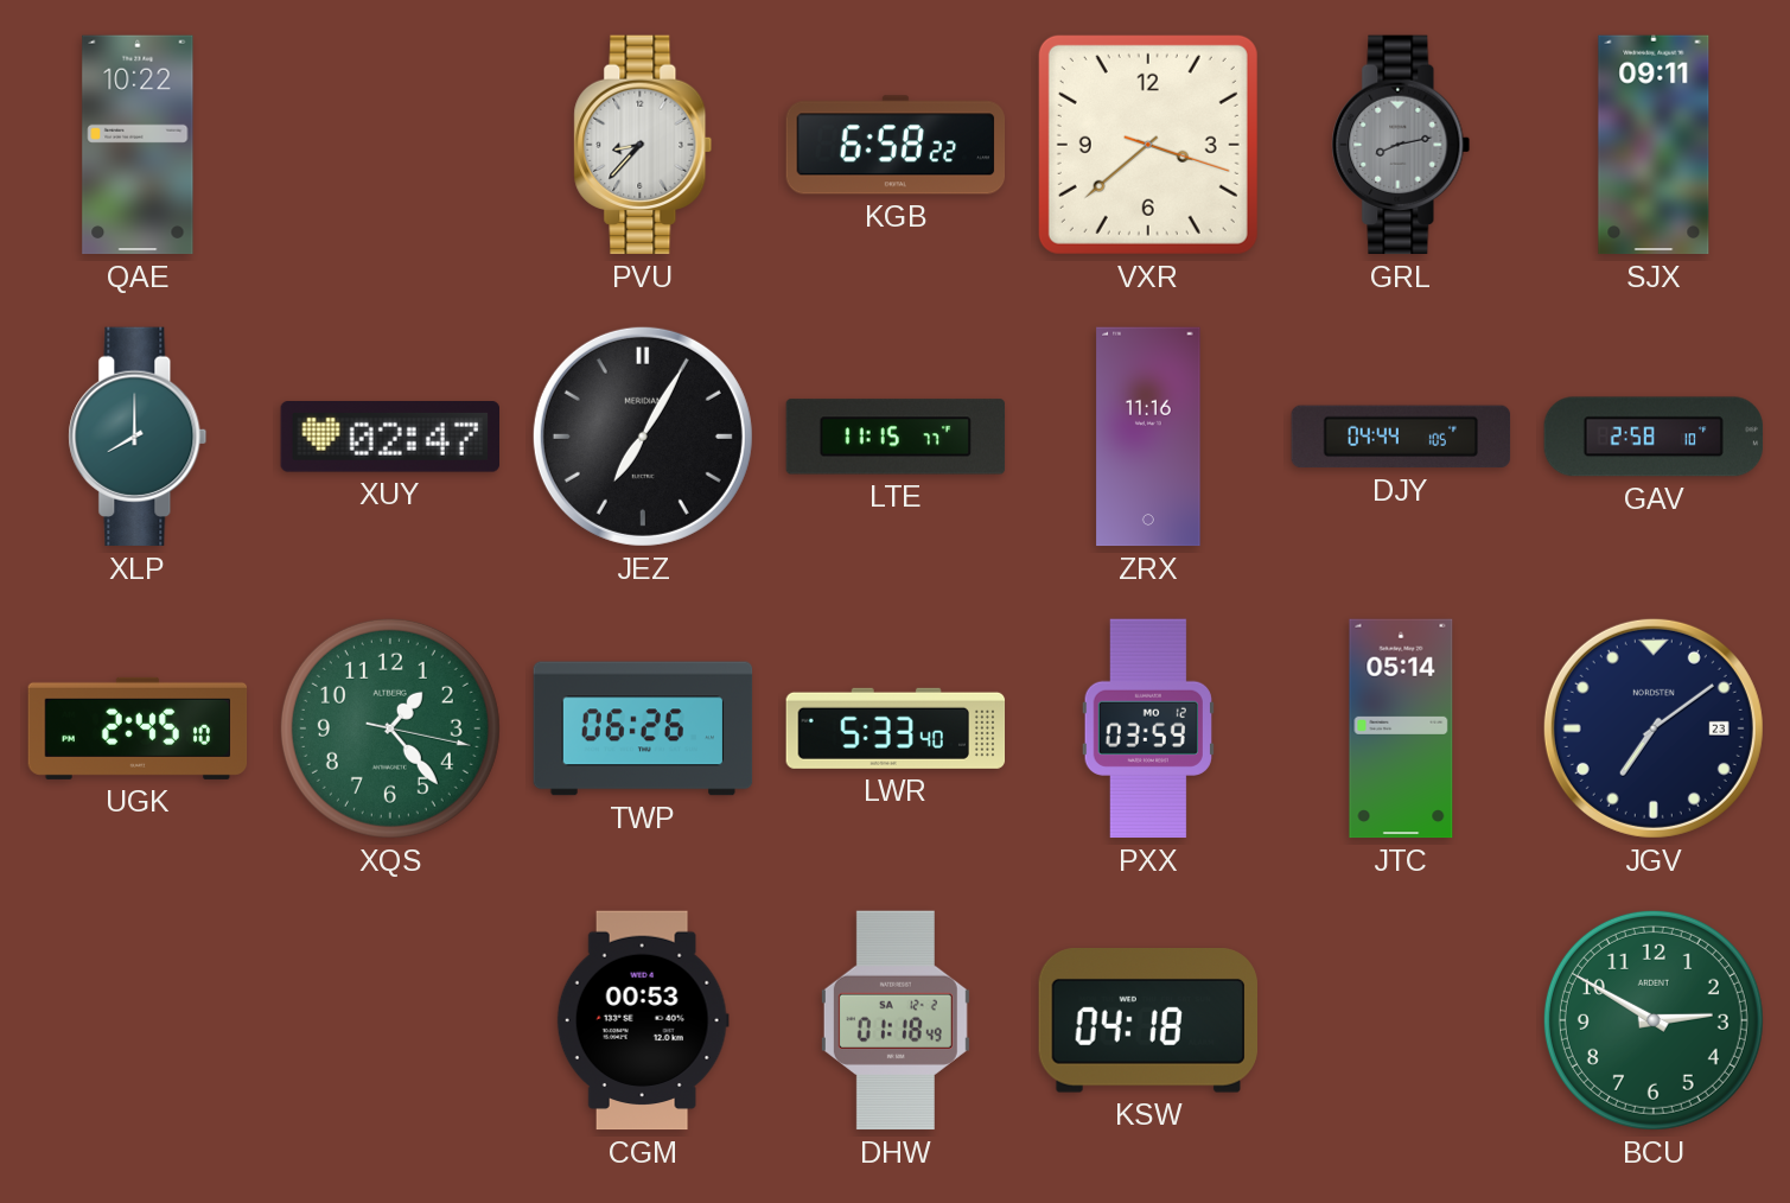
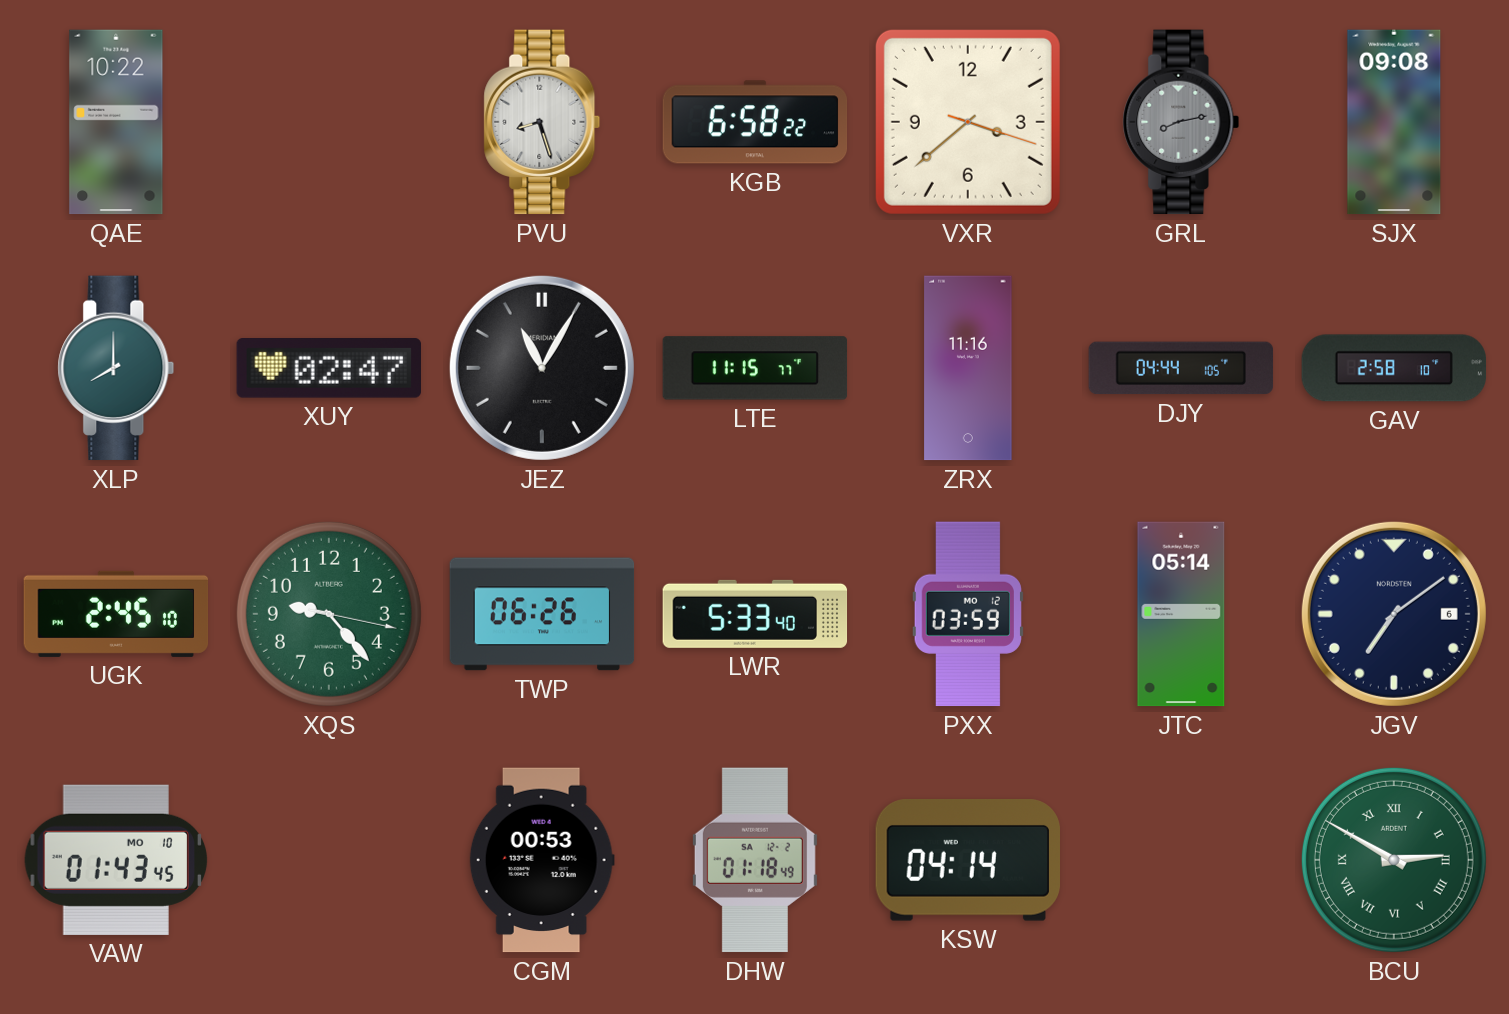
PVU: 8:37 -> 8:27
SJX: 09:11 -> 09:08
JEZ: 7:05 -> 11:05
XQS: 1:23 -> 9:23
JGV date: 23 -> 6
VAW: none -> 01:43
KSW: 04:18 -> 04:14
BCU numerals: Arabic -> Roman
